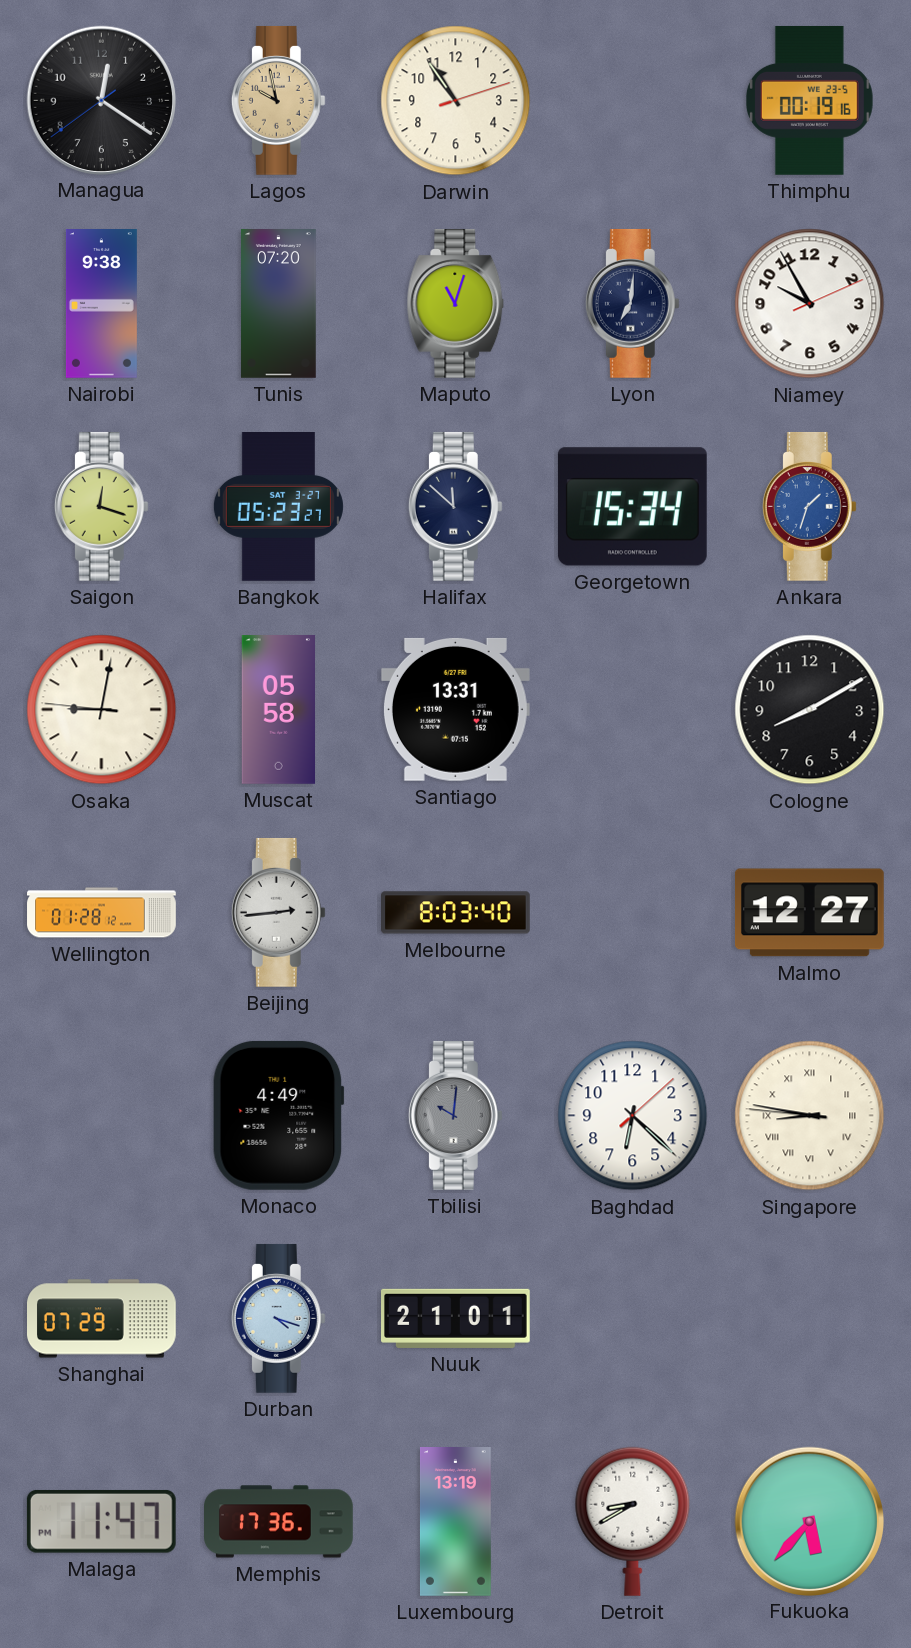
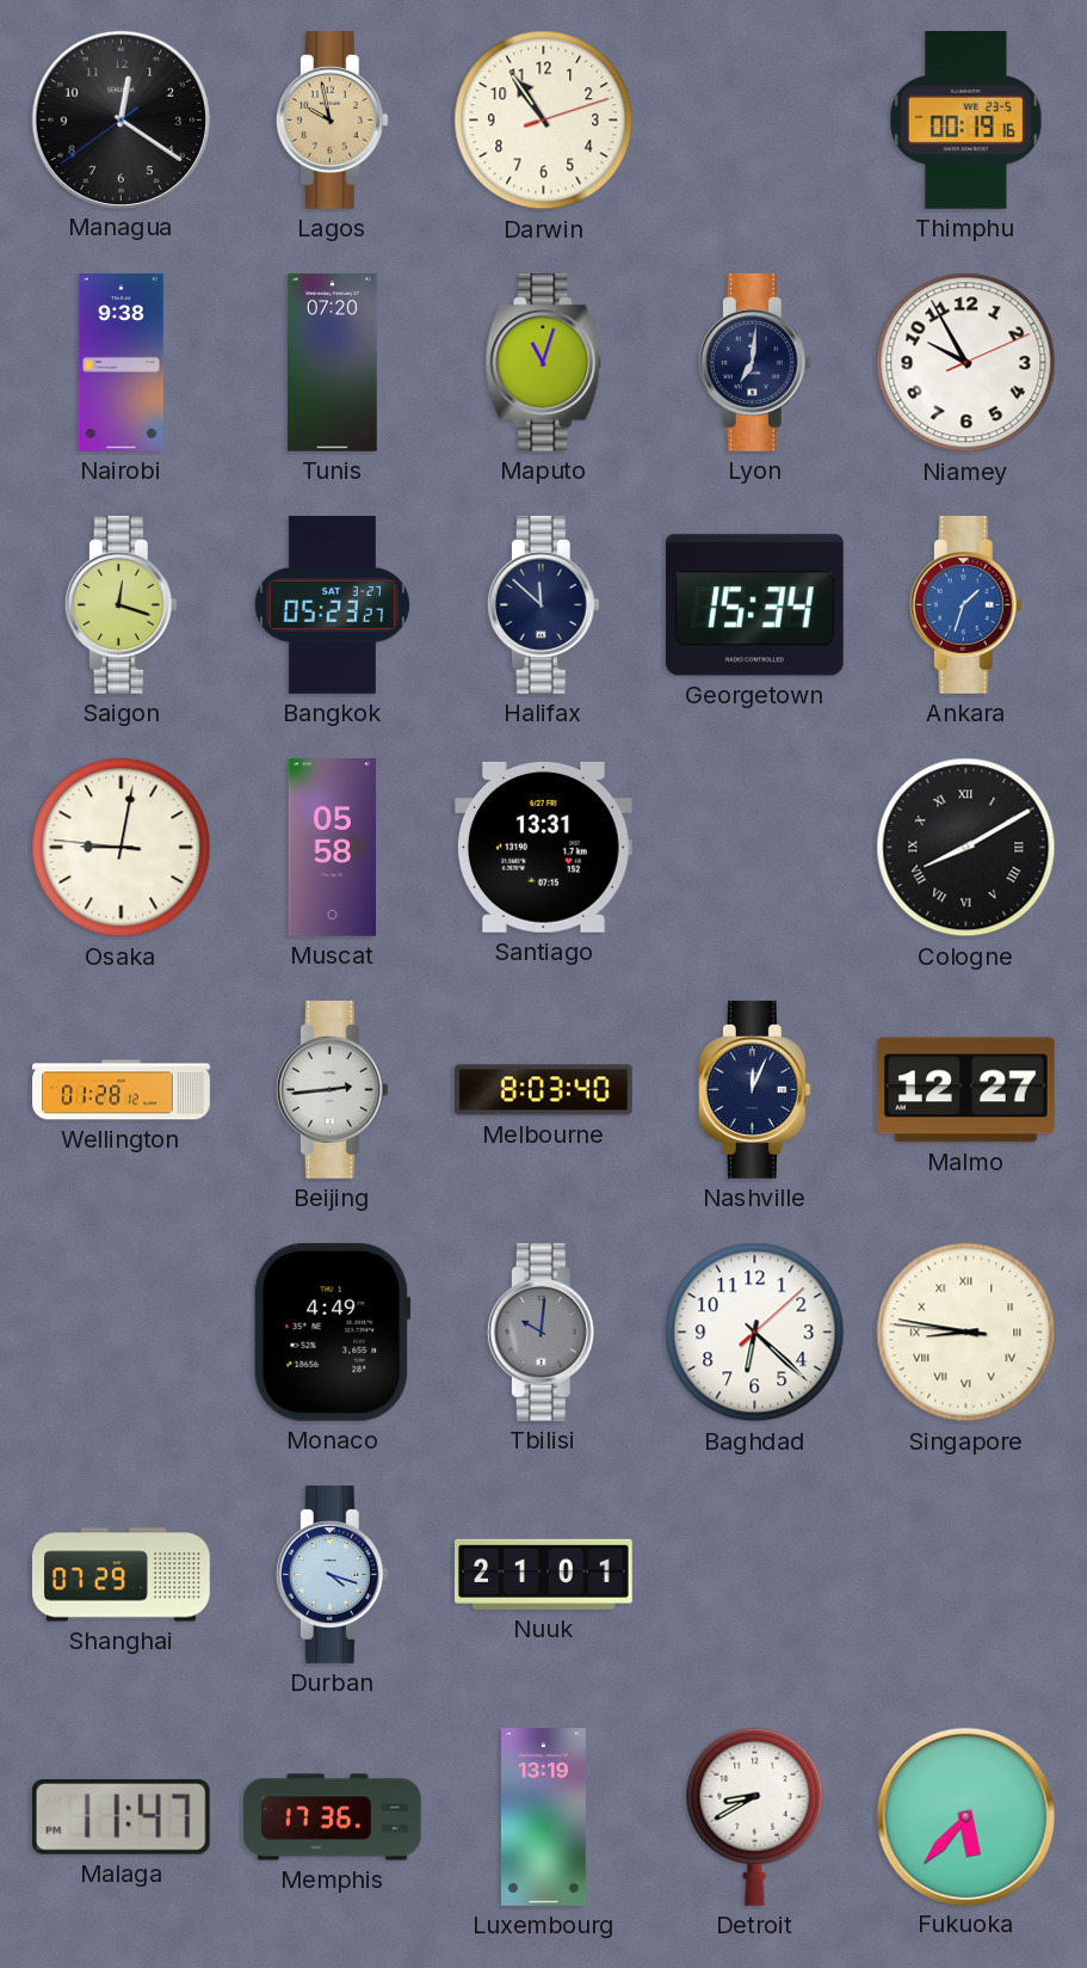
Cologne numerals: Arabic -> Roman
Nashville: none -> 12:04
